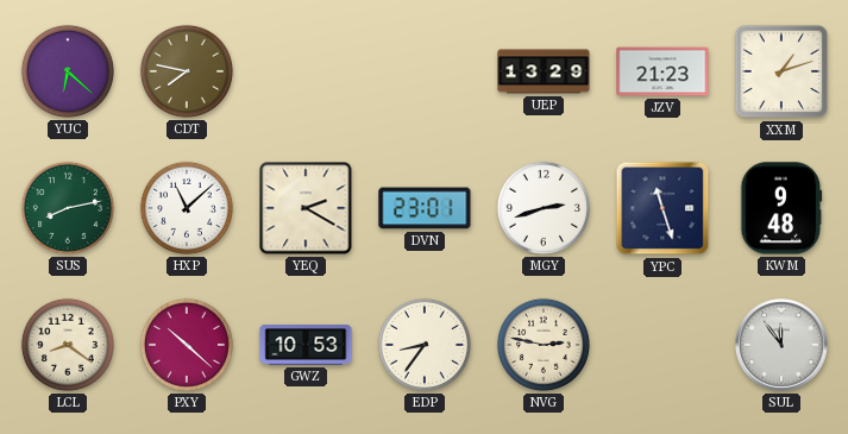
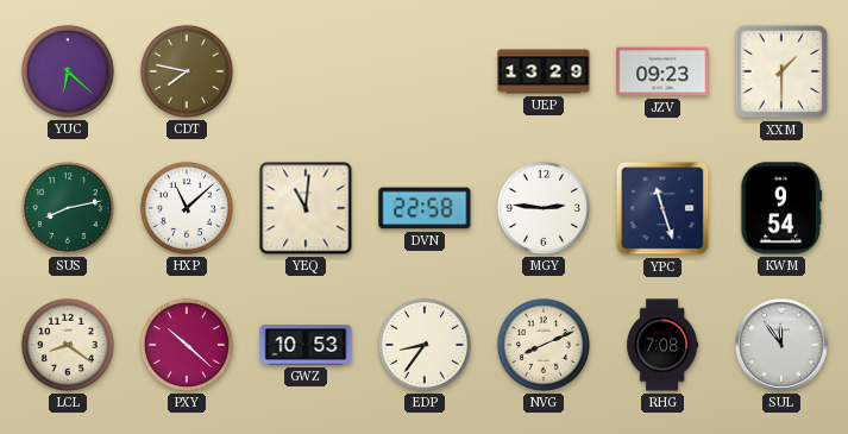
JZV: 21:23 -> 09:23
XXM: 1:12 -> 1:30
YEQ: 2:20 -> 11:01
DVN: 23:01 -> 22:58
MGY: 2:42 -> 2:46
KWM: 9:48 -> 9:54
NVG: 2:47 -> 8:11
RHG: none -> 7:08
